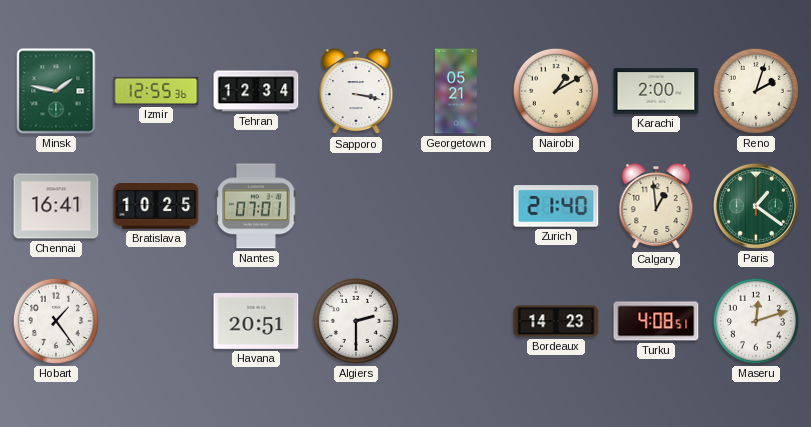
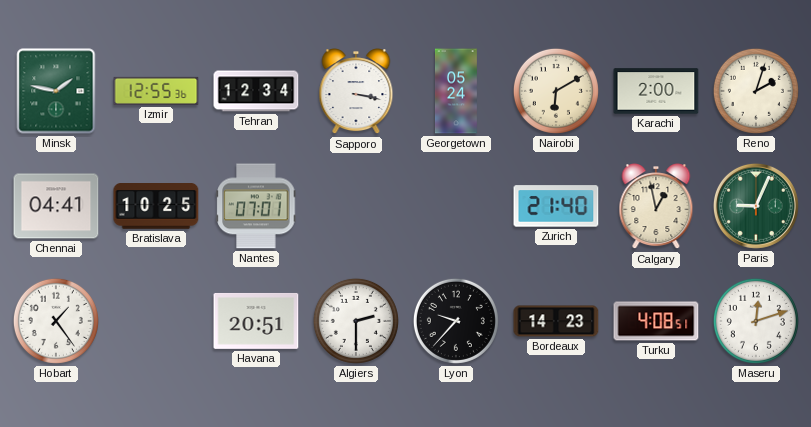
Georgetown: 05:21 -> 05:24
Nairobi: 1:10 -> 6:10
Chennai: 16:41 -> 04:41
Calgary: 12:59 -> 12:58
Paris: 1:21 -> 9:04
Lyon: none -> 9:37
